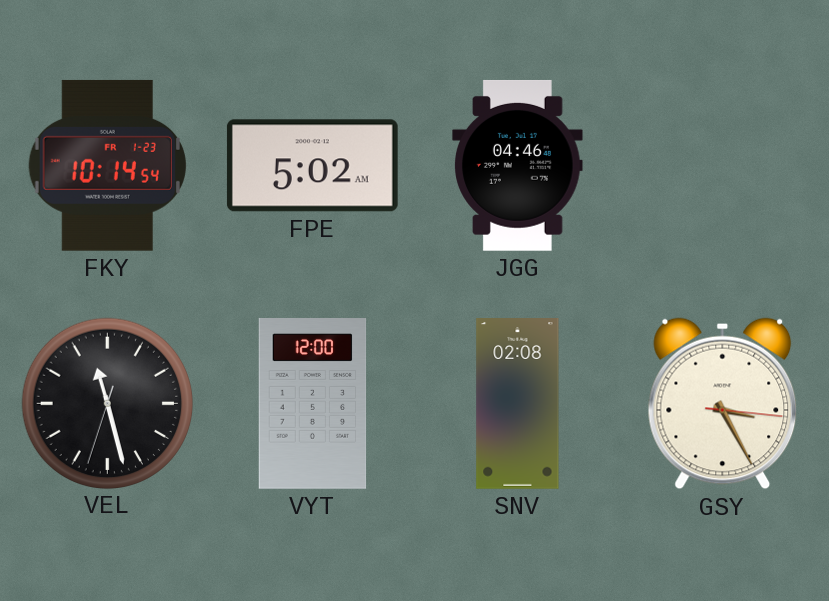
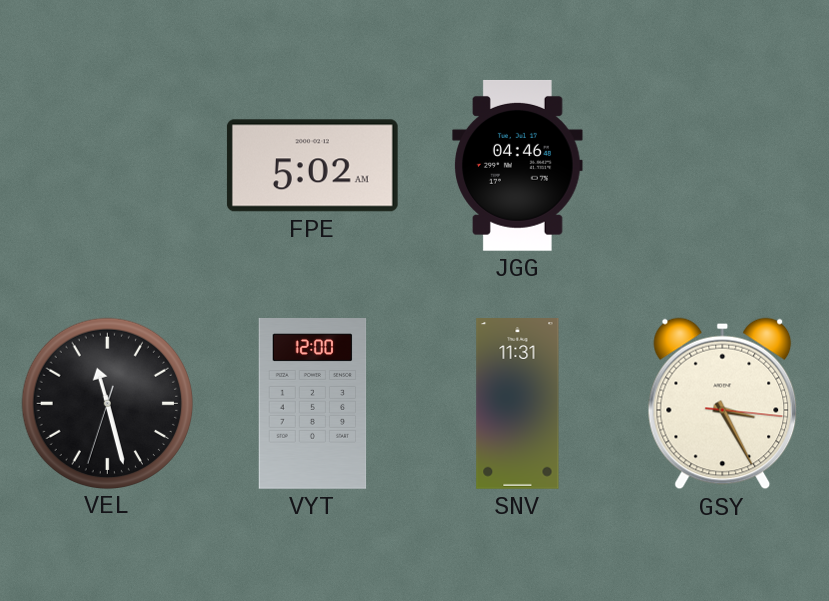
FKY: 10:14 -> none
SNV: 02:08 -> 11:31
